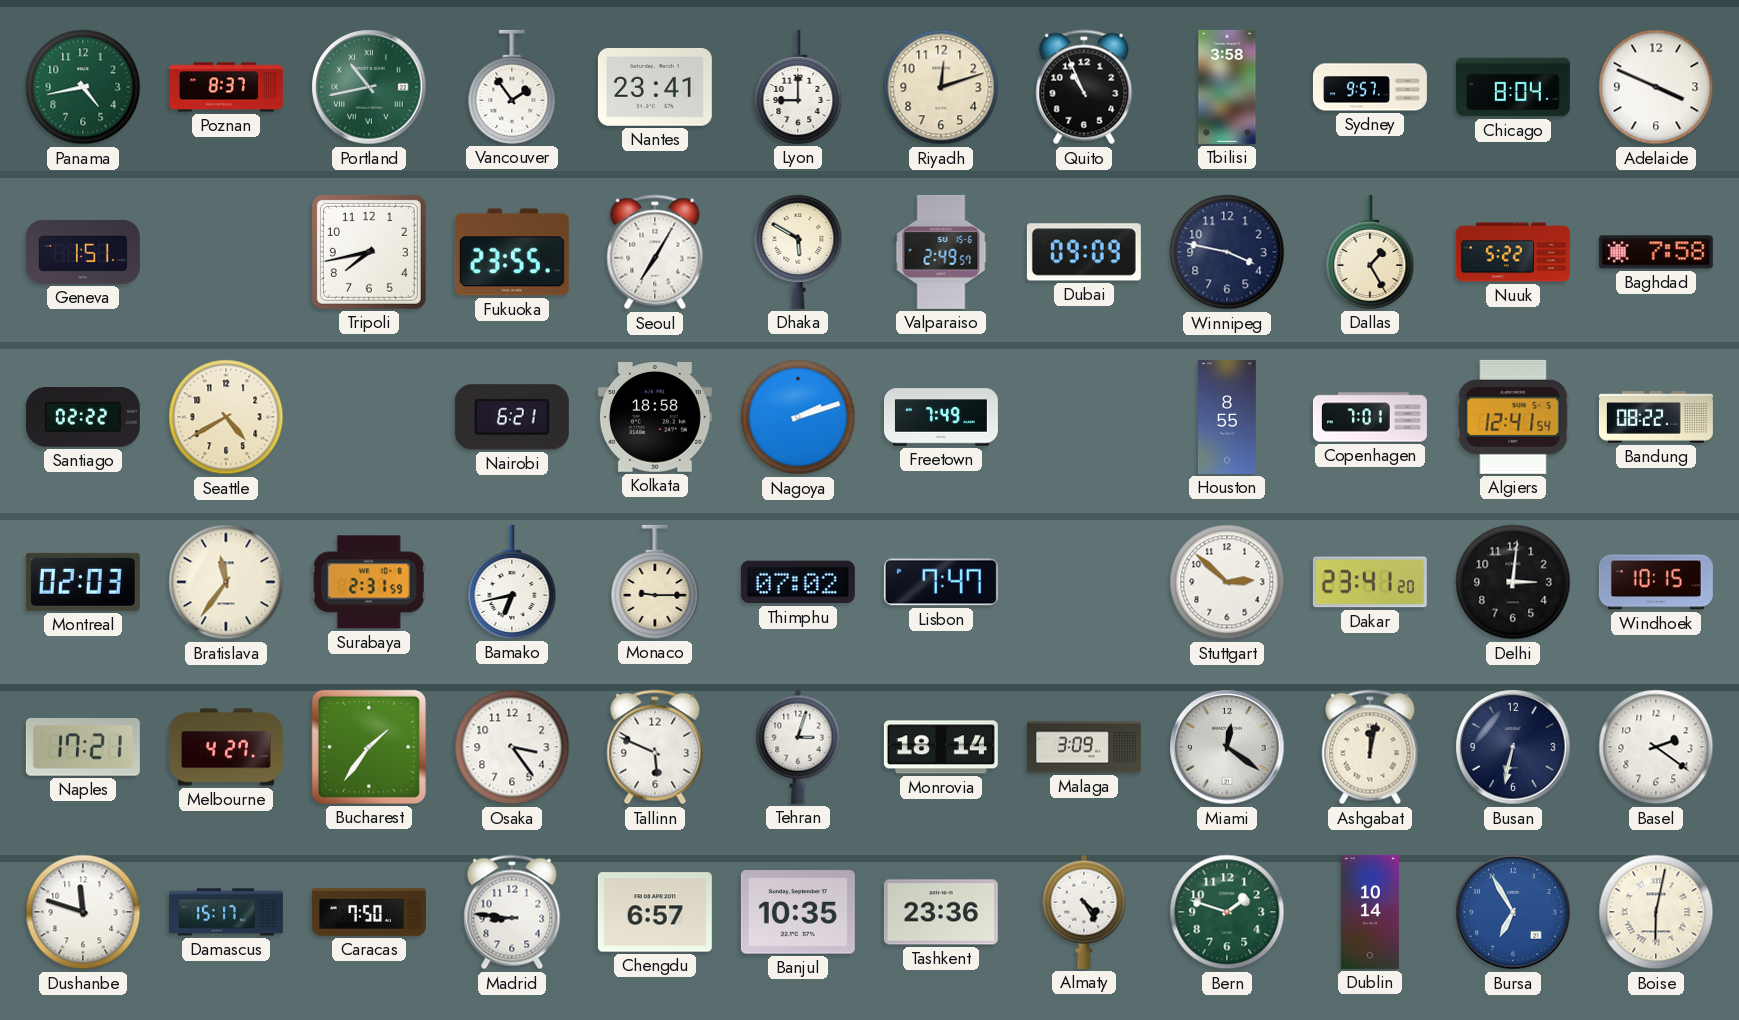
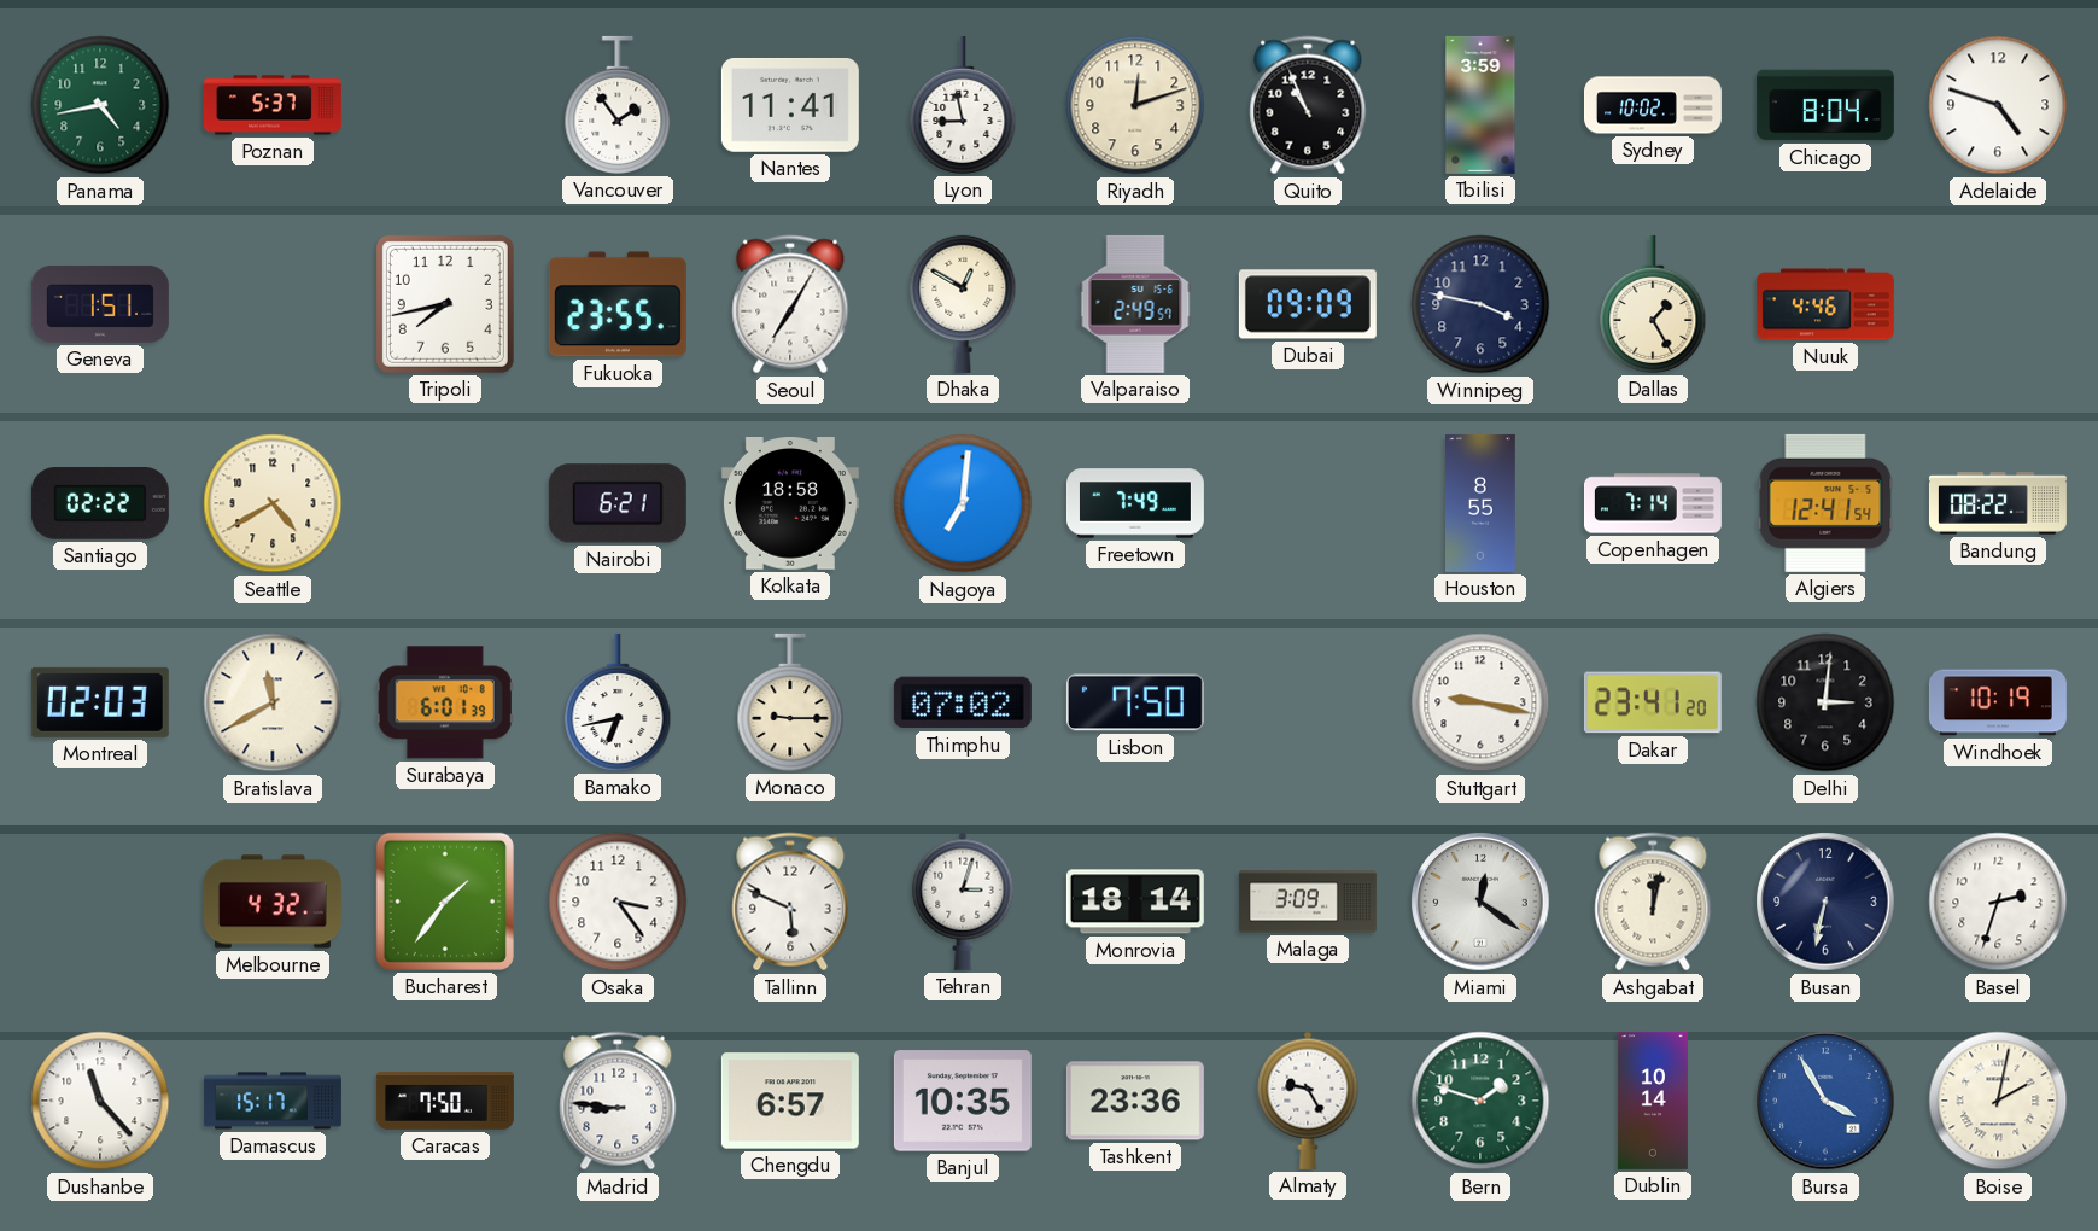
Poznan: 8:37 -> 5:37
Portland: 10:43 -> none
Nantes: 23:41 -> 11:41
Lyon: 9:00 -> 8:58
Tbilisi: 3:58 -> 3:59
Sydney: 9:57 -> 10:02
Adelaide: 3:49 -> 4:48
Dhaka: 5:50 -> 12:50
Nuuk: 5:22 -> 4:46
Baghdad: 7:58 -> none
Nagoya: 2:12 -> 7:01
Copenhagen: 7:01 -> 7:14
Bratislava: 11:36 -> 11:40
Surabaya: 2:31 -> 6:01
Lisbon: 7:47 -> 7:50
Stuttgart: 2:52 -> 9:17
Windhoek: 10:15 -> 10:19
Naples: 17:21 -> none
Melbourne: 4:27 -> 4:32
Basel: 2:21 -> 2:33
Dushanbe: 11:48 -> 11:23
Almaty: 4:25 -> 9:25
Bursa: 6:55 -> 3:55
Boise: 6:02 -> 2:02
